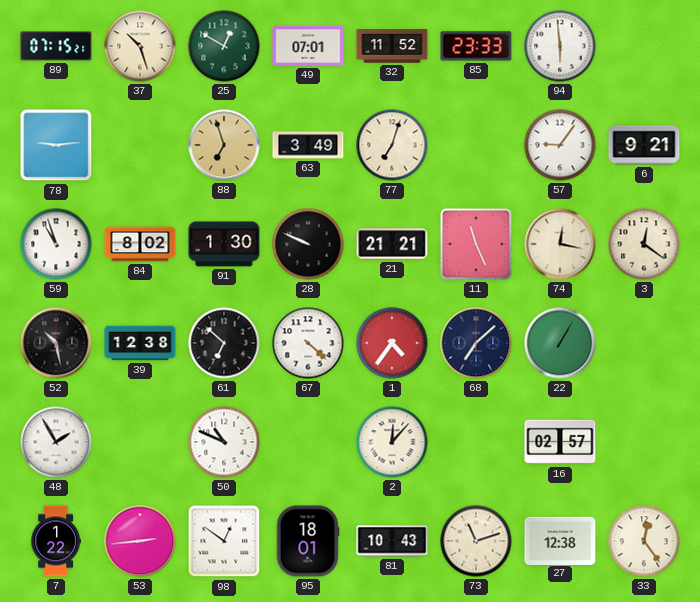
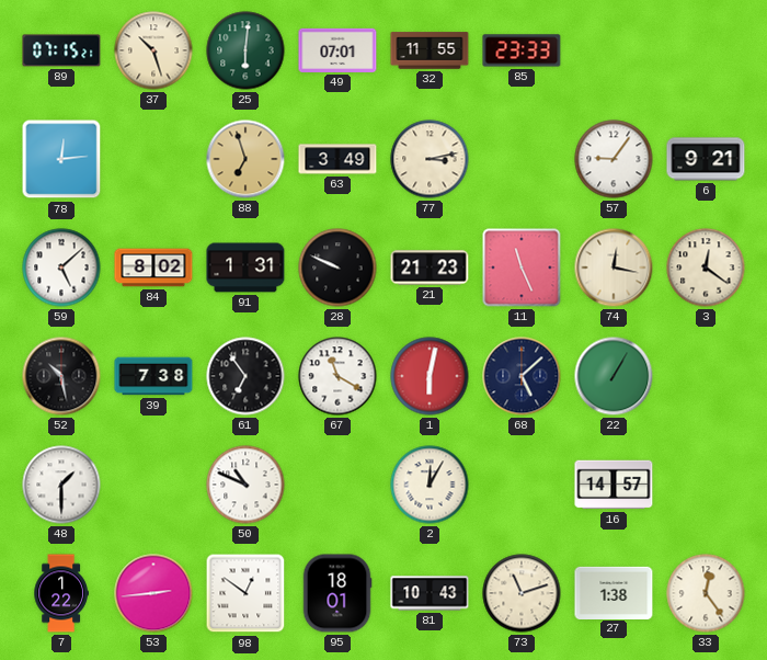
25: 12:50 -> 6:01
32: 11:52 -> 11:55
94: 5:59 -> none
78: 9:14 -> 12:14
77: 7:03 -> 3:13
59: 10:57 -> 5:08
91: 1:30 -> 1:31
21: 21:21 -> 21:23
39: 12:38 -> 7:38
61: 6:52 -> 6:54
67: 4:22 -> 11:20
1: 4:36 -> 6:02
68: 7:08 -> 5:08
48: 1:55 -> 1:30
2: 12:07 -> 12:05
16: 02:57 -> 14:57
27: 12:38 -> 1:38
